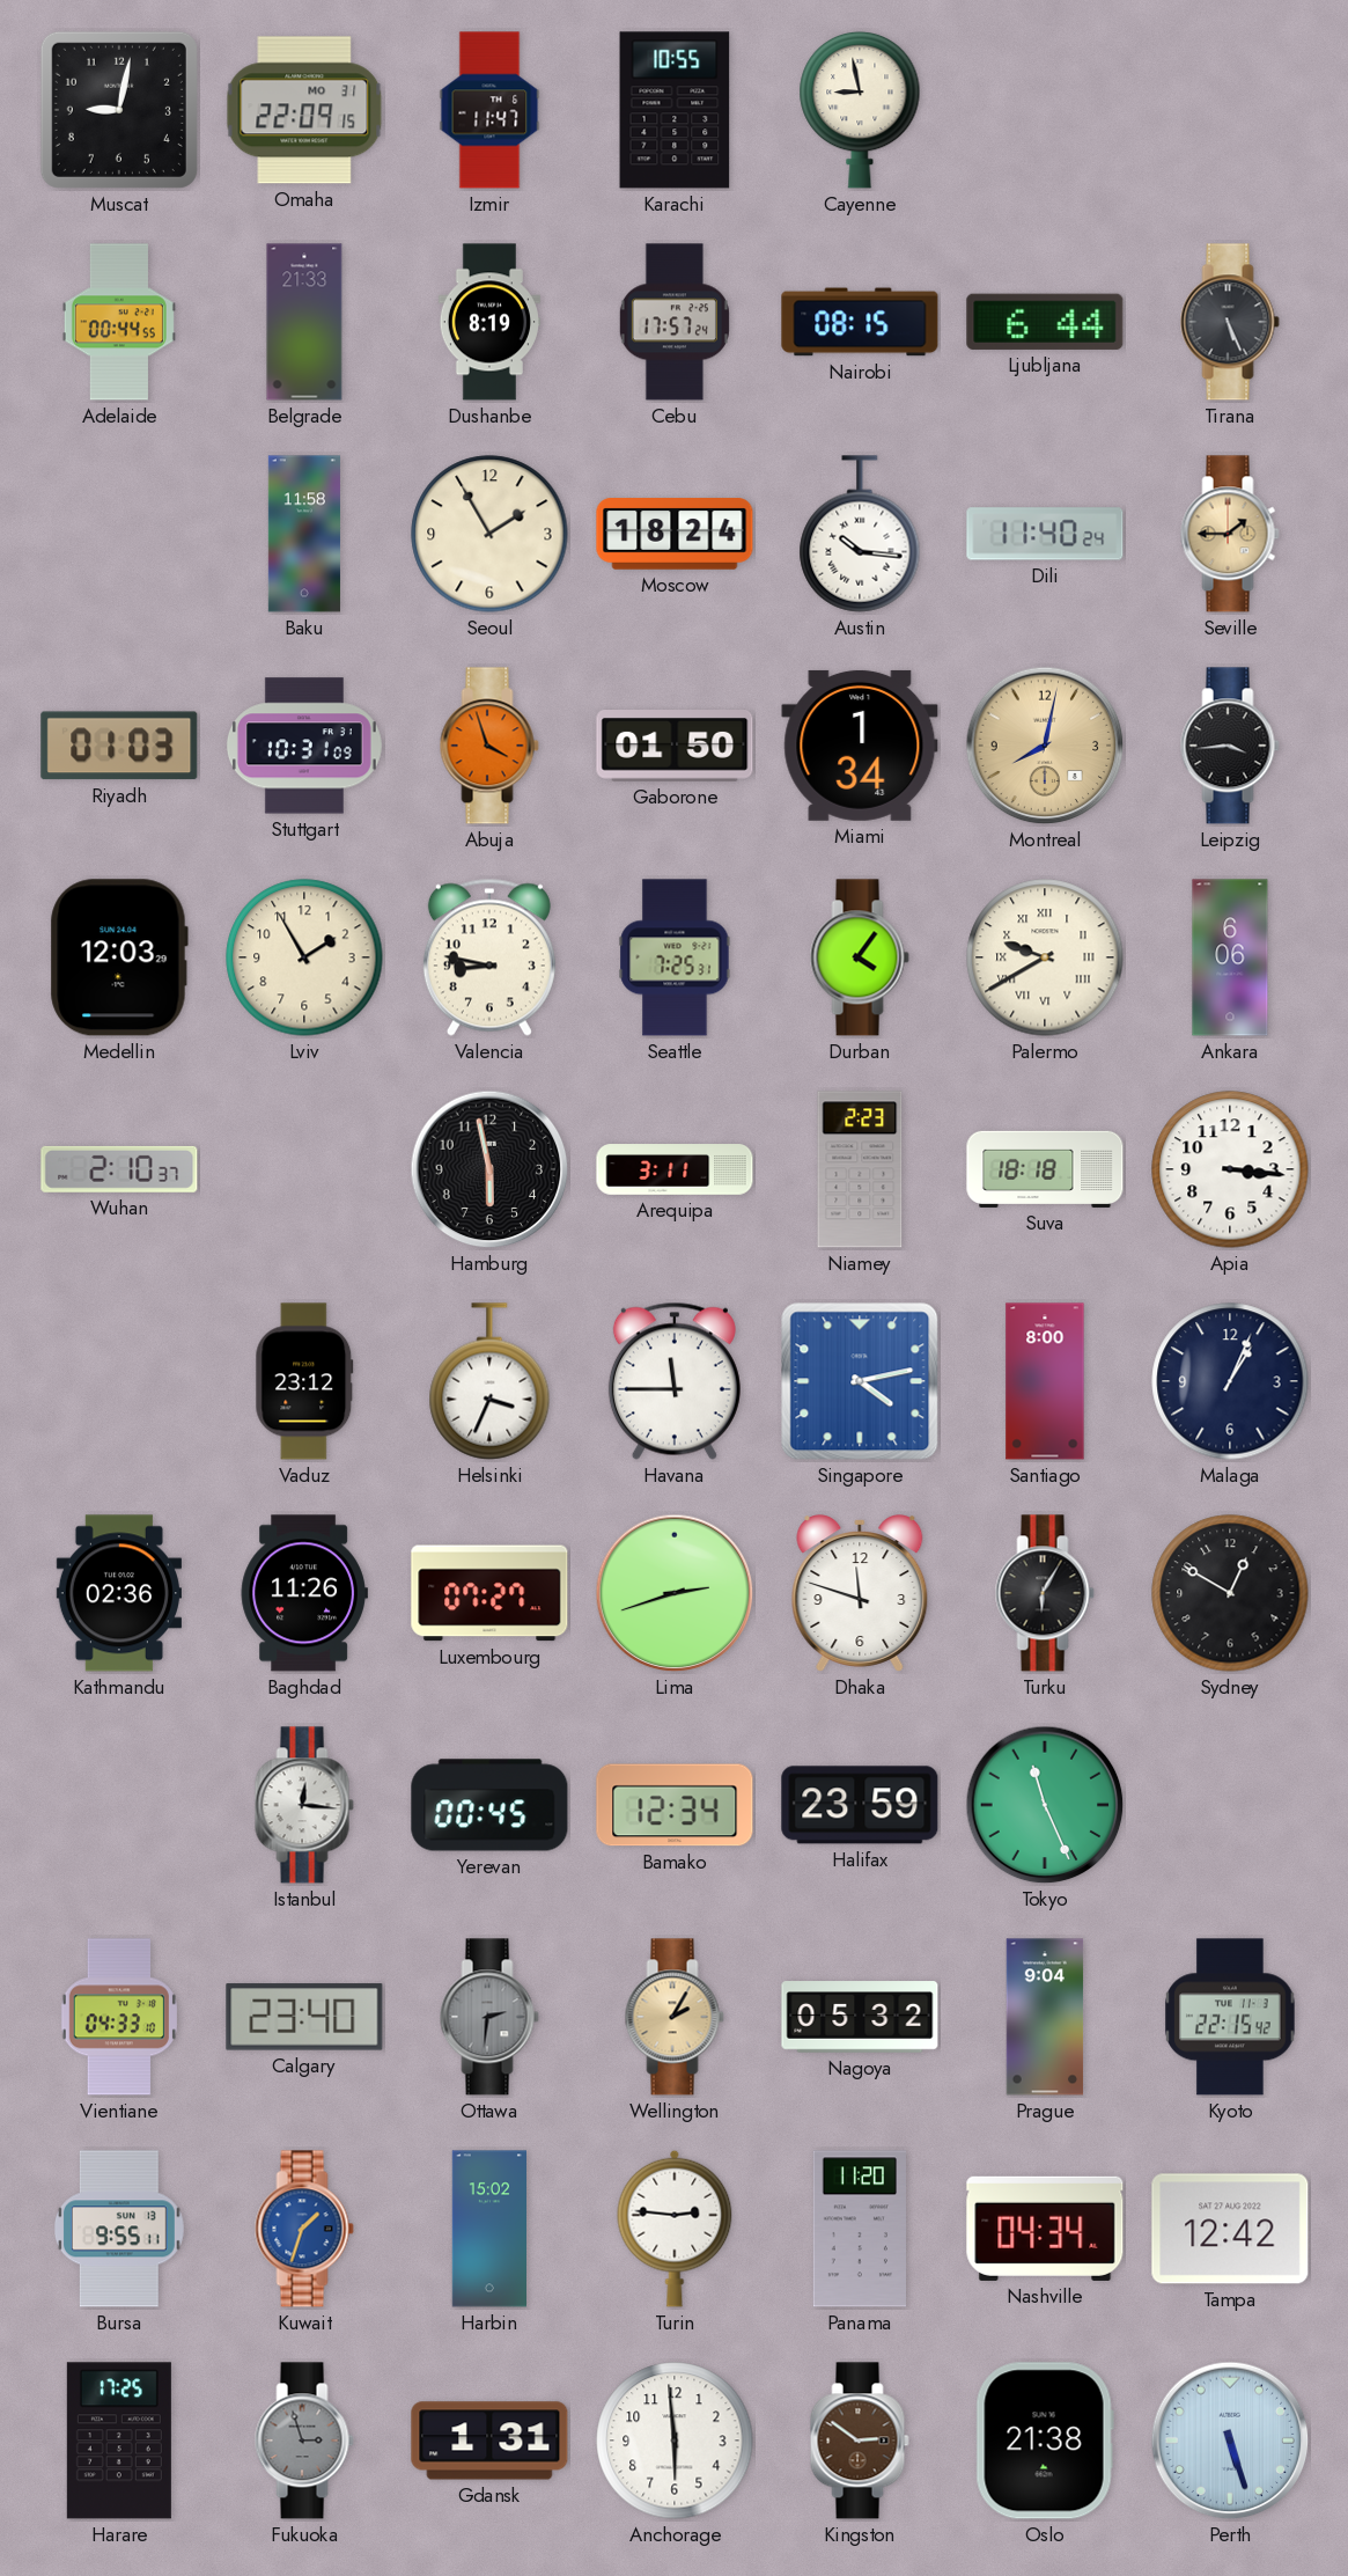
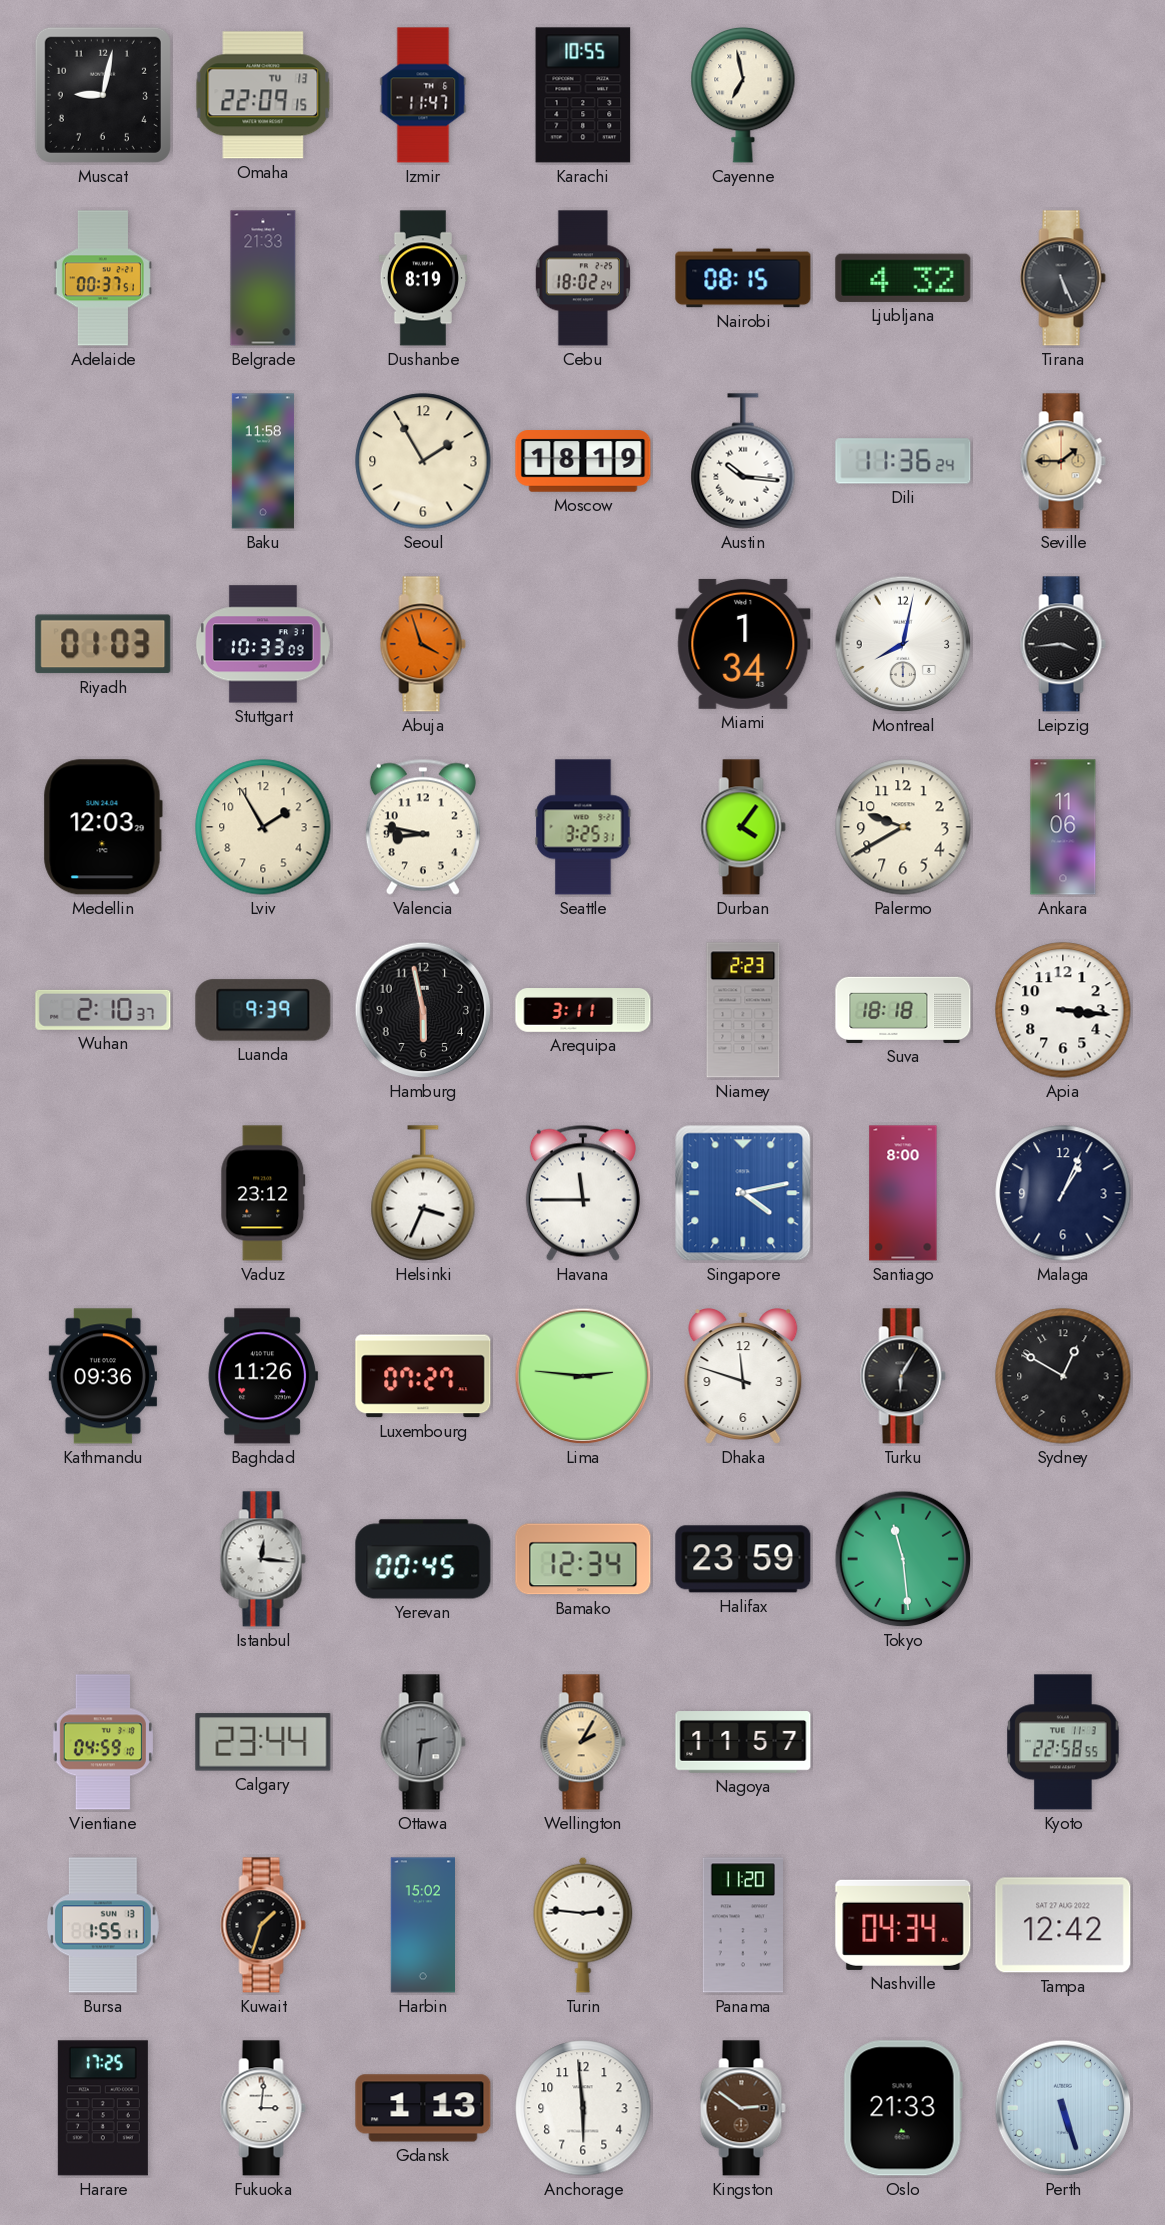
Omaha date: MO 31 -> TU 13
Cayenne: 8:58 -> 6:58
Adelaide: 00:44 -> 00:37
Cebu: 17:57 -> 18:02
Ljubljana: 6:44 -> 4:32
Moscow: 18:24 -> 18:19
Dili: 11:40 -> 11:36
Stuttgart: 10:31 -> 10:33
Gaborone: 01:50 -> none
Montreal dial: champagne -> white
Seattle: 7:25 -> 3:25
Palermo numerals: Roman -> Arabic
Ankara: 6:06 -> 11:06
Luanda: none -> 9:39
Kathmandu: 02:36 -> 09:36
Lima: 2:42 -> 2:46
Tokyo: 11:26 -> 11:29
Vientiane: 04:33 -> 04:59
Calgary: 23:40 -> 23:44
Nagoya: 05:32 -> 11:57
Prague: 9:04 -> none
Kyoto: 22:15 -> 22:58
Bursa: 9:55 -> 1:55
Kuwait dial: blue -> black
Fukuoka: 2:57 -> 3:01
Fukuoka dial: grey -> white
Gdansk: 1:31 -> 1:13
Oslo: 21:38 -> 21:33
